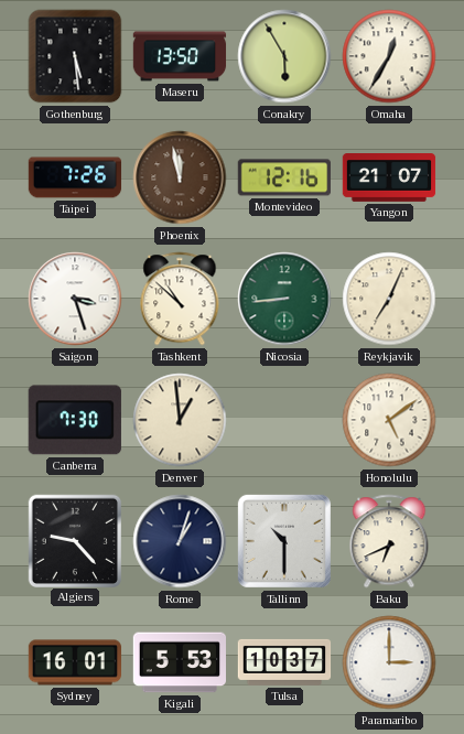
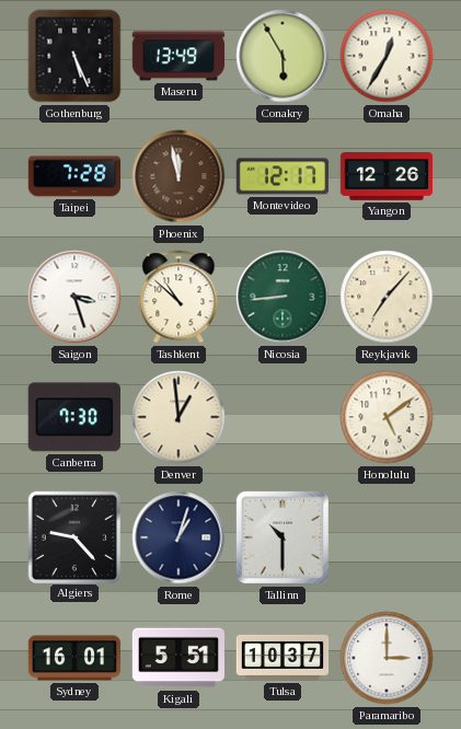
Gothenburg: 5:29 -> 5:26
Maseru: 13:50 -> 13:49
Taipei: 7:26 -> 7:28
Montevideo: 12:16 -> 12:17
Yangon: 21:07 -> 12:26
Reykjavik: 7:04 -> 7:07
Baku: 6:41 -> none
Kigali: 5:53 -> 5:51
